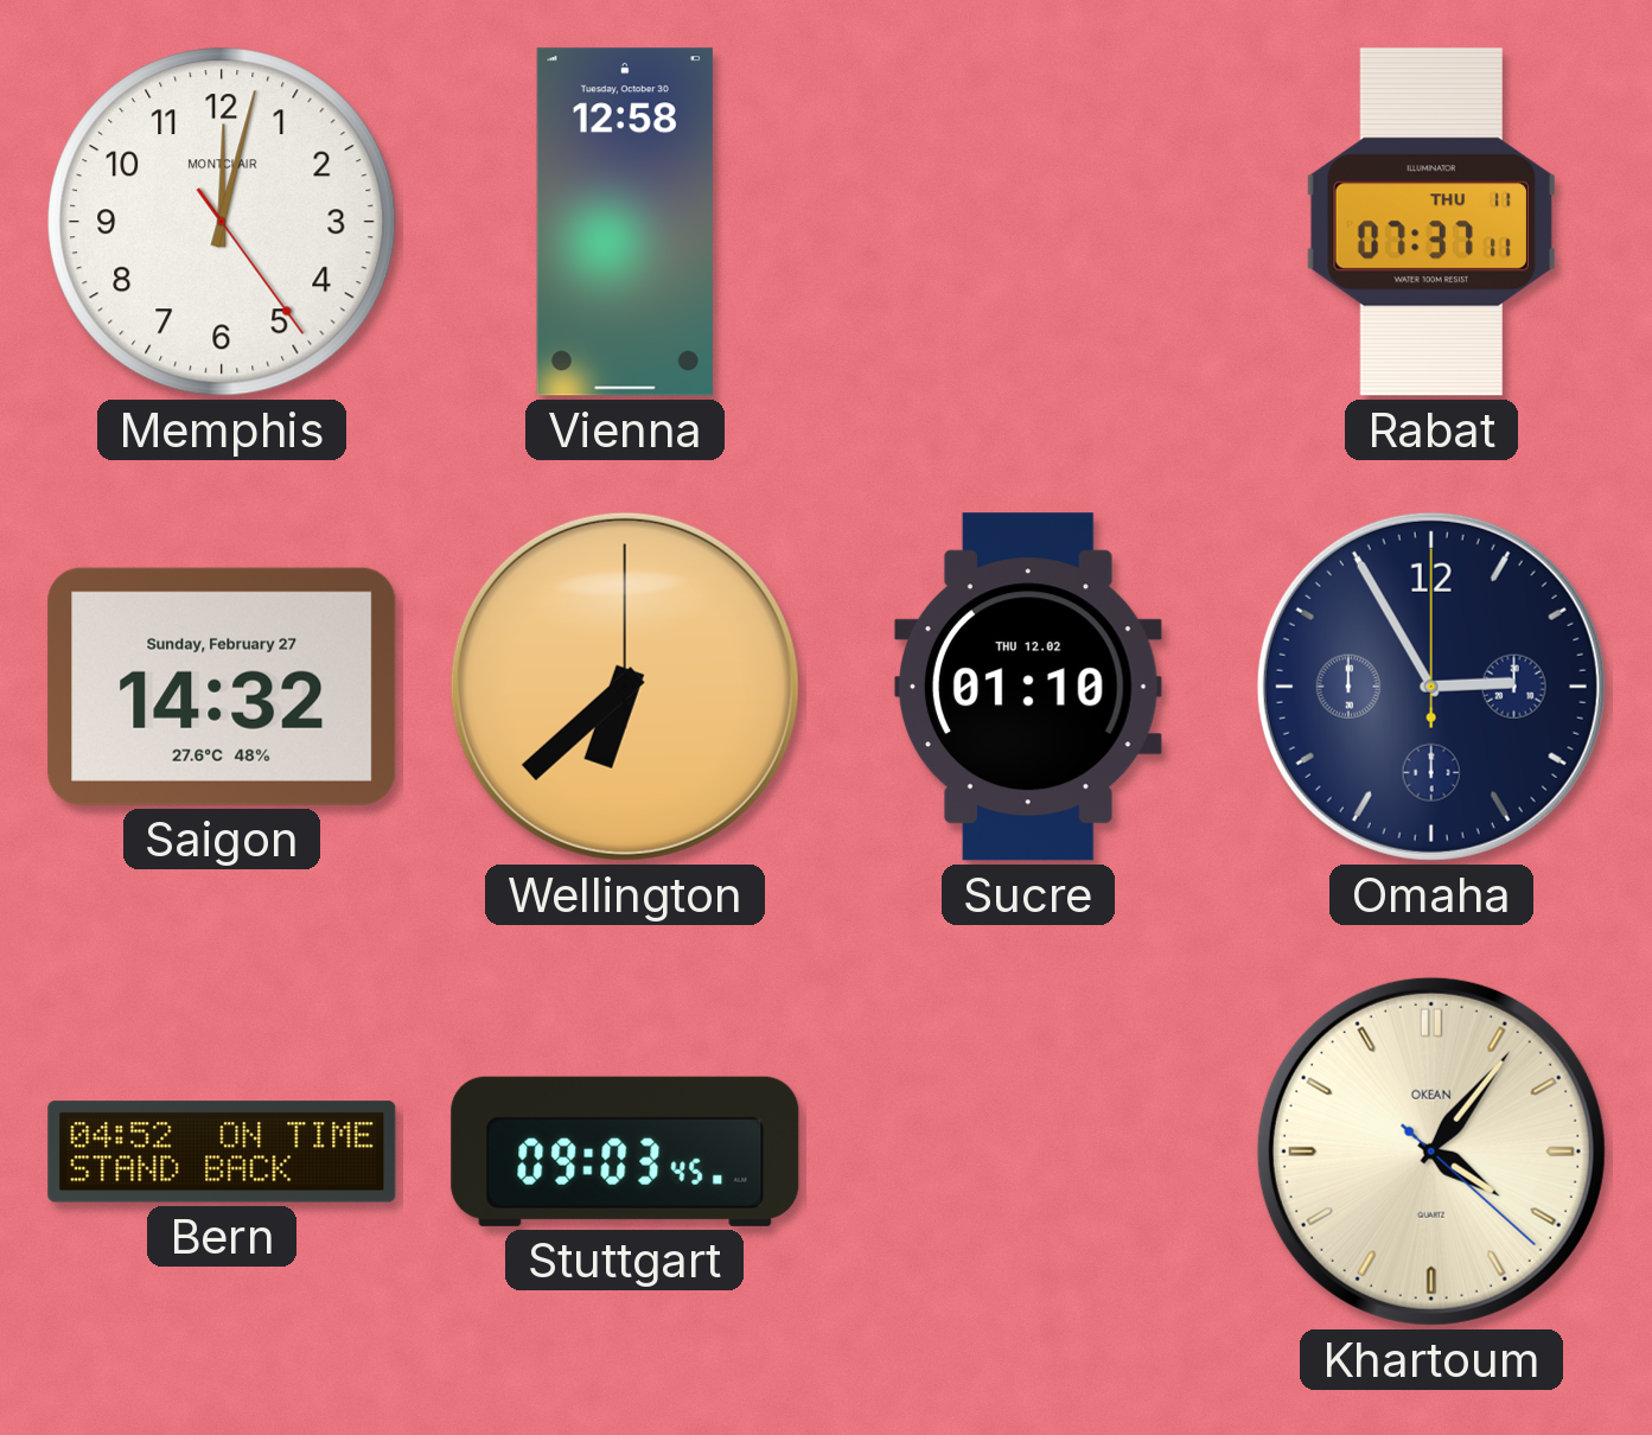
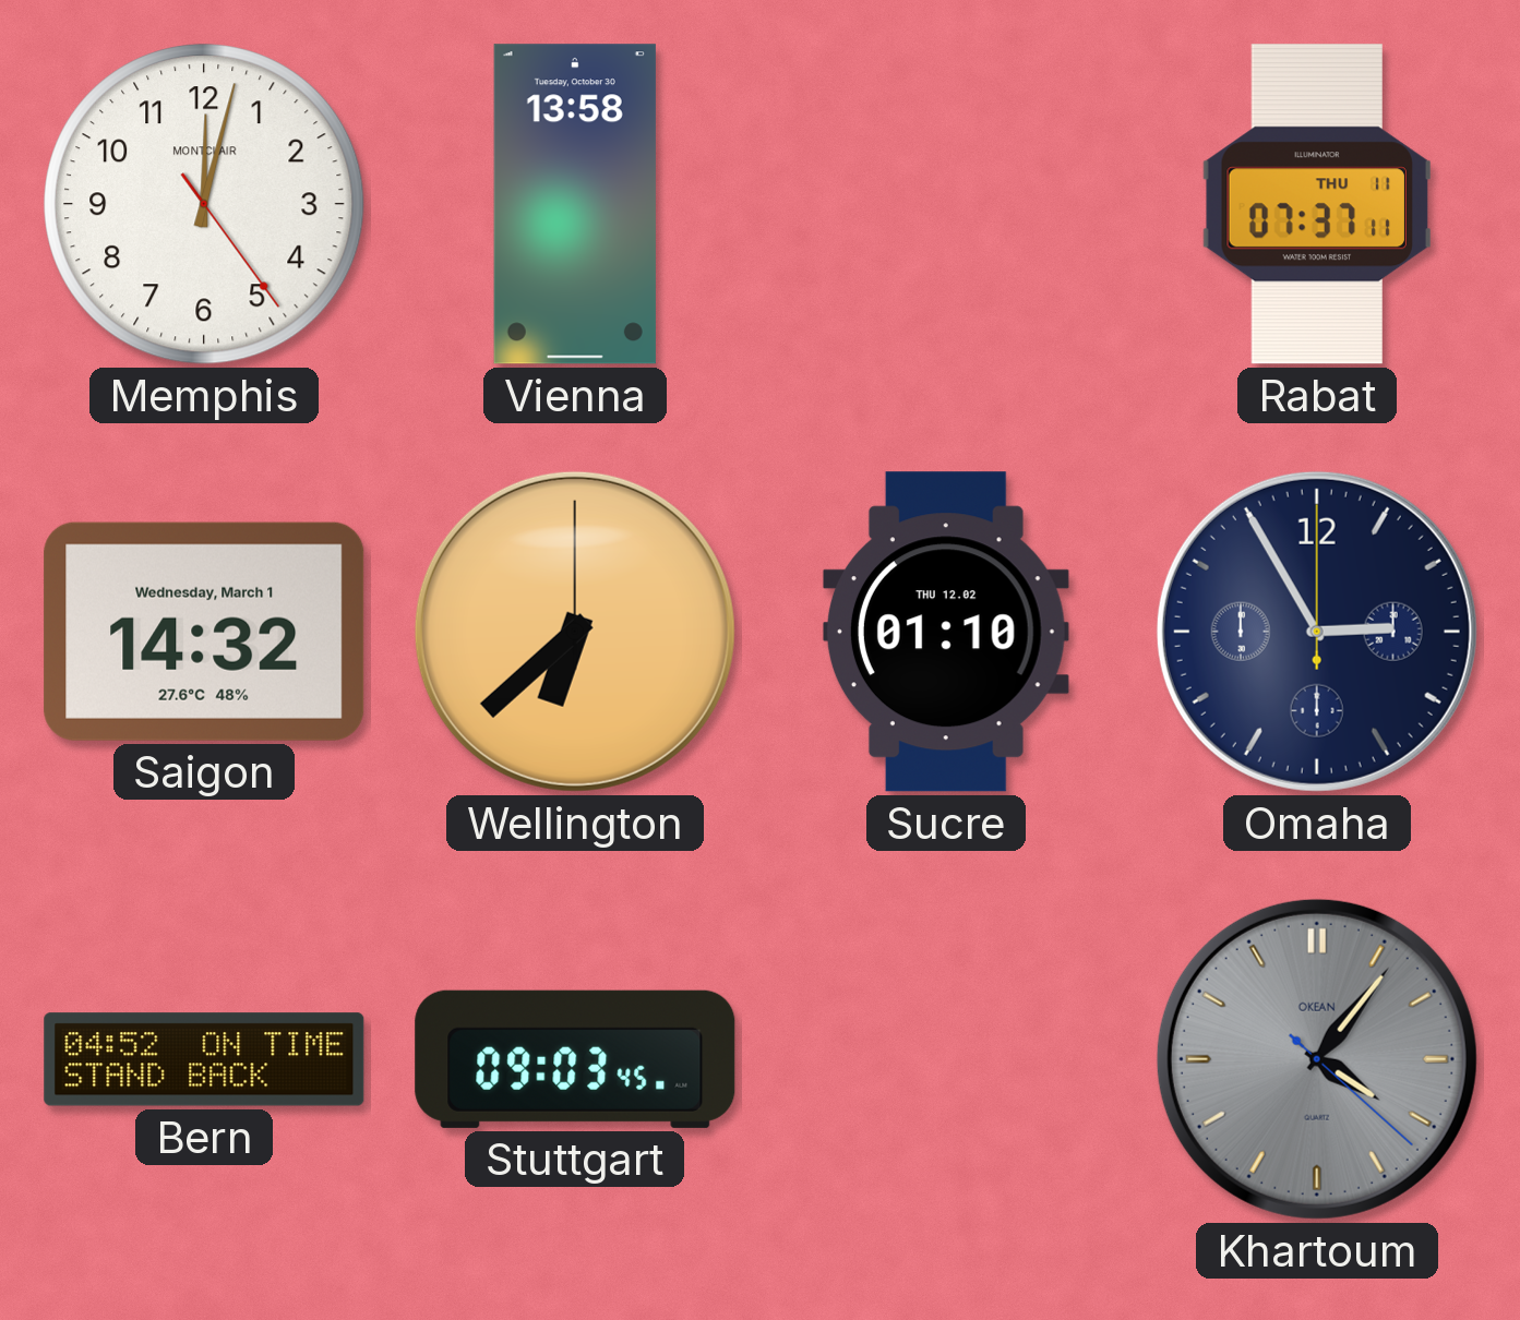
Vienna: 12:58 -> 13:58
Saigon date: Sunday, February 27 -> Wednesday, March 1
Khartoum dial: cream -> grey
